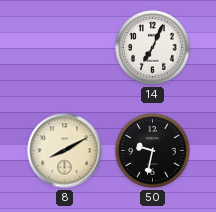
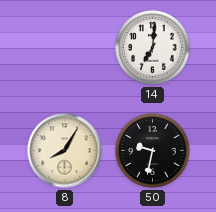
14: 7:04 -> 7:01
8: 8:10 -> 8:05
